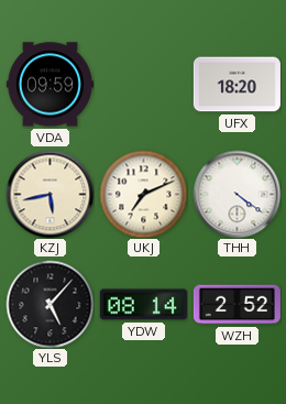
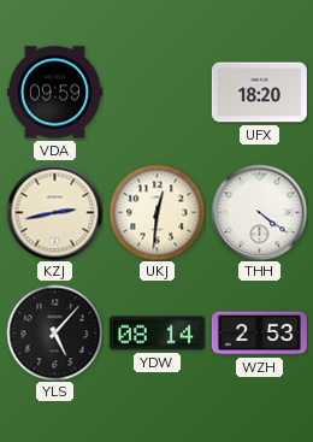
KZJ: 5:43 -> 2:43
UKJ: 7:11 -> 12:31
WZH: 2:52 -> 2:53
